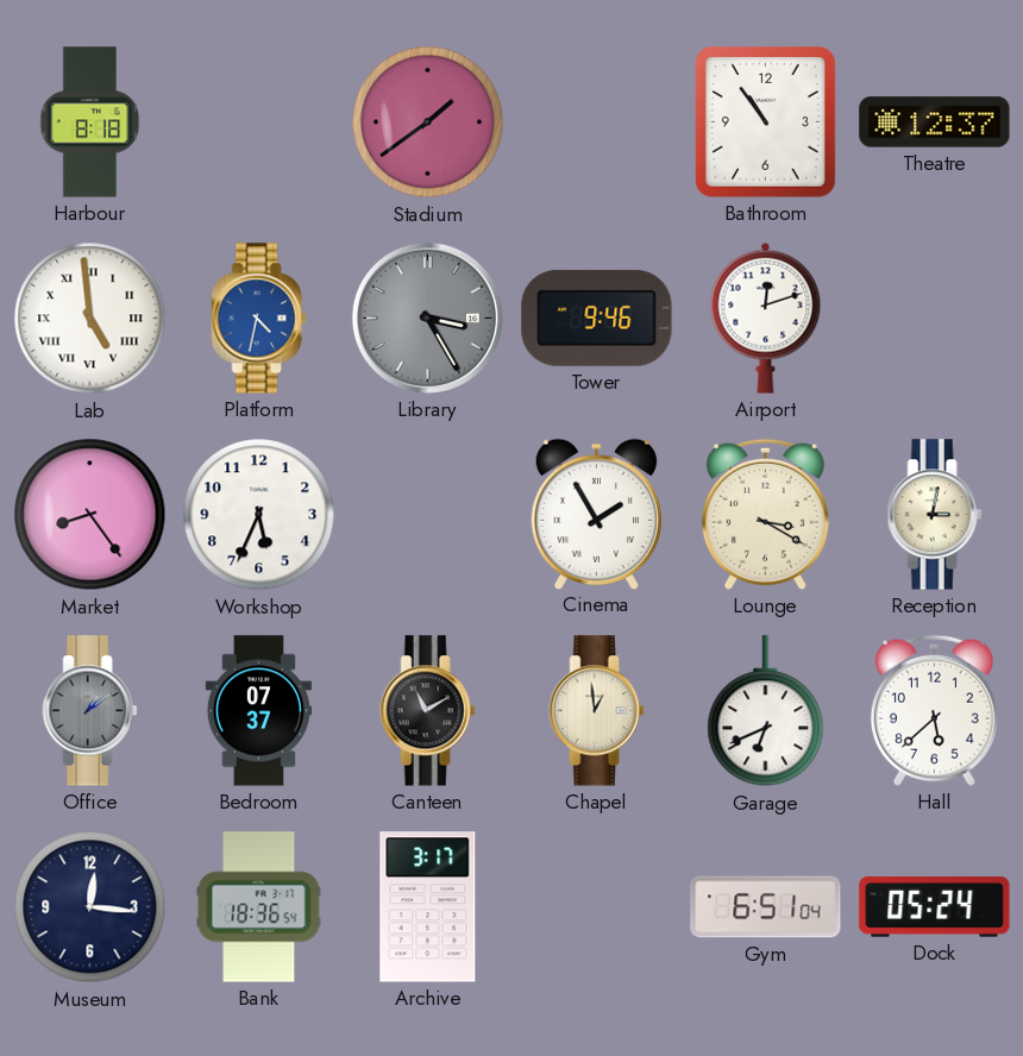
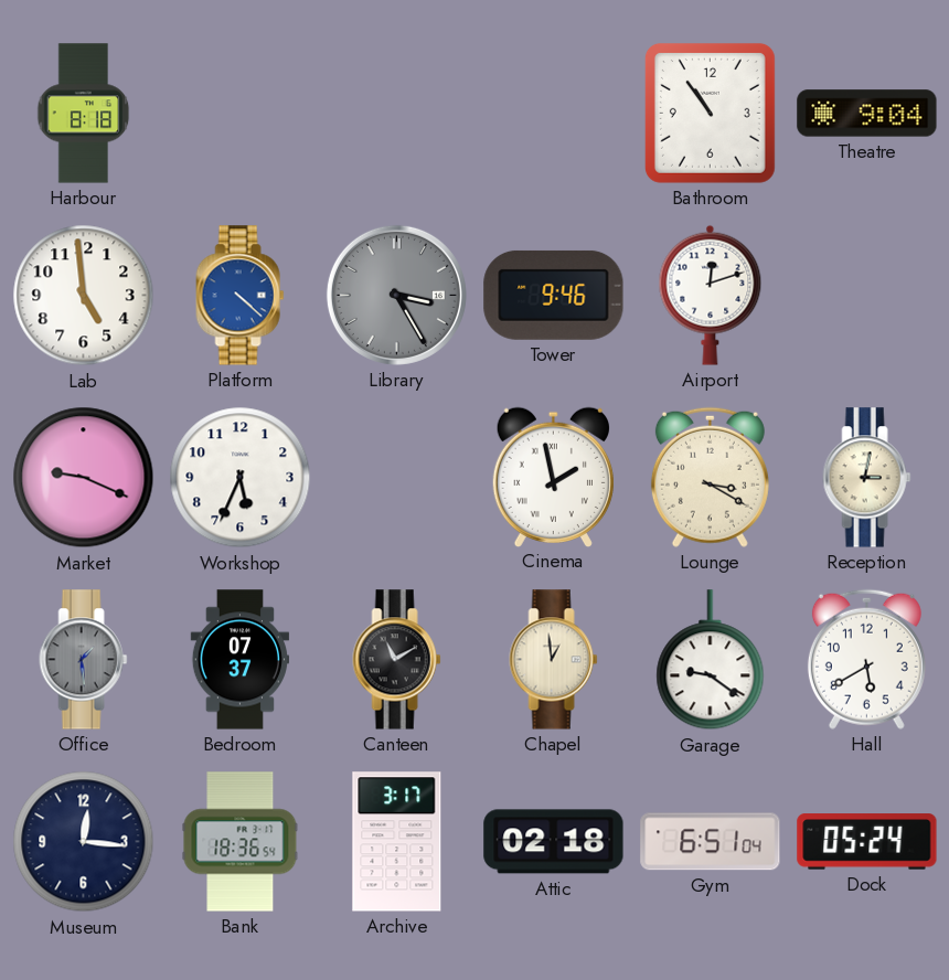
Stadium: 1:39 -> none
Theatre: 12:37 -> 9:04
Lab numerals: Roman -> Arabic
Platform: 4:32 -> 4:22
Market: 8:24 -> 9:19
Cinema: 1:55 -> 1:58
Office: 1:09 -> 1:29
Garage: 6:41 -> 9:21
Hall: 5:38 -> 5:40
Attic: none -> 02:18
